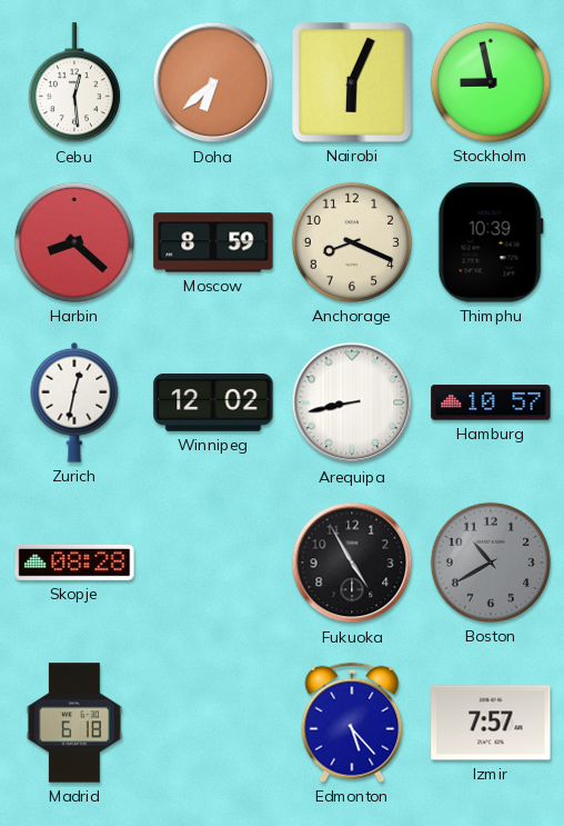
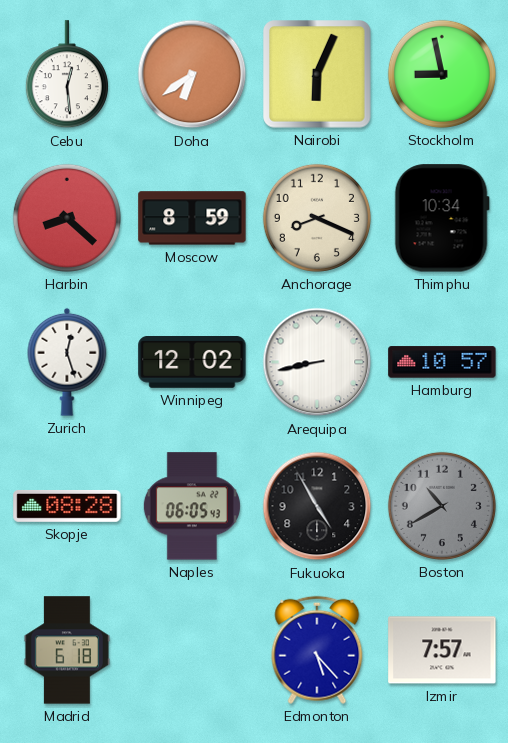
Doha: 6:38 -> 6:39
Thimphu: 10:39 -> 10:34
Zurich: 12:32 -> 12:27
Naples: none -> 06:05
